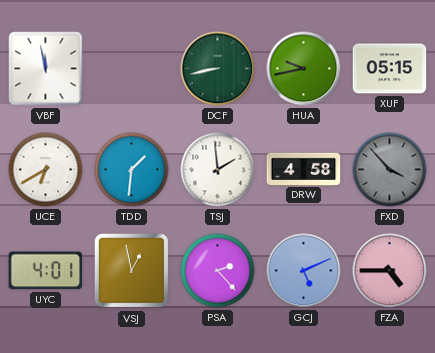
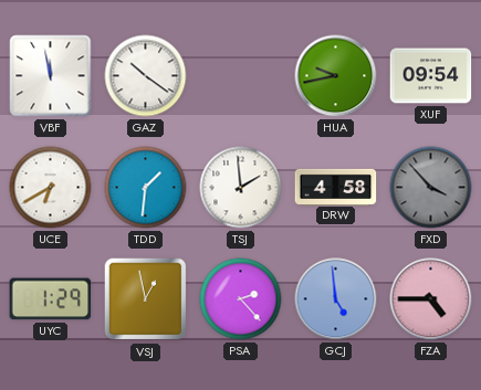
GAZ: none -> 10:21
DCF: 8:43 -> none
XUF: 05:15 -> 09:54
UYC: 4:01 -> 1:29
GCJ: 5:11 -> 4:59
